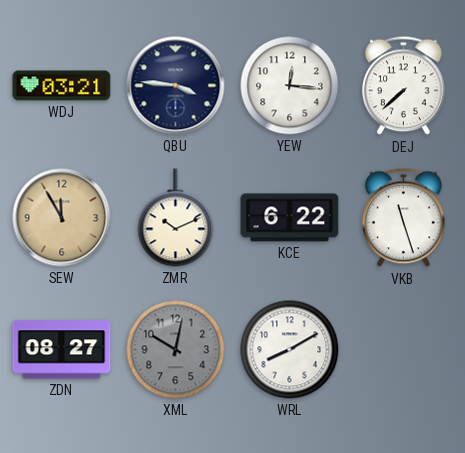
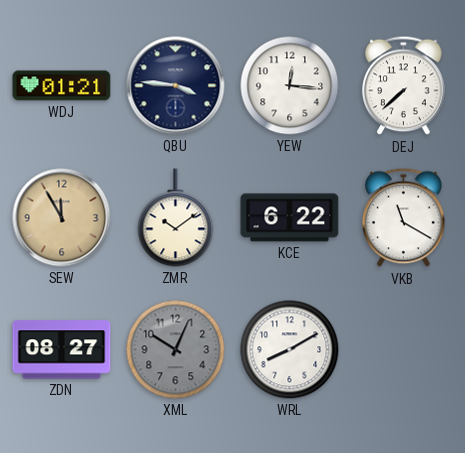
WDJ: 03:21 -> 01:21
ZMR: 10:11 -> 10:09
VKB: 11:27 -> 11:20
XML: 10:02 -> 10:04
